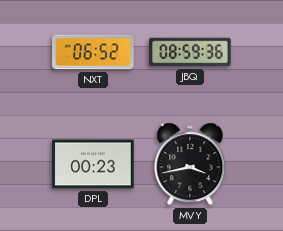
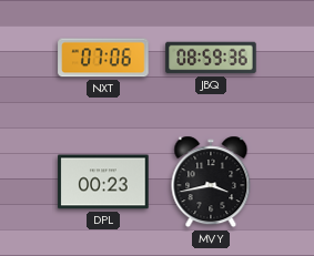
NXT: 06:52 -> 07:06
